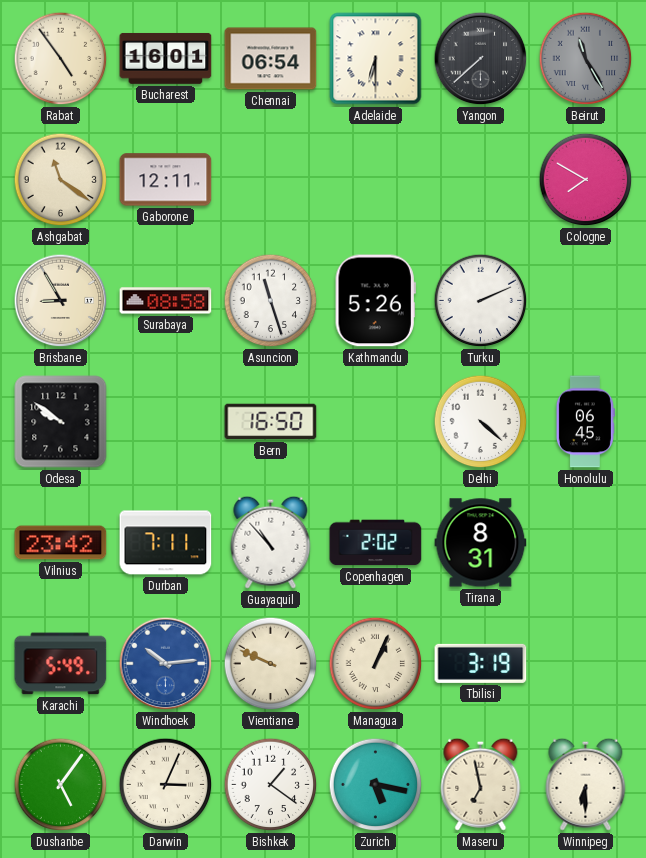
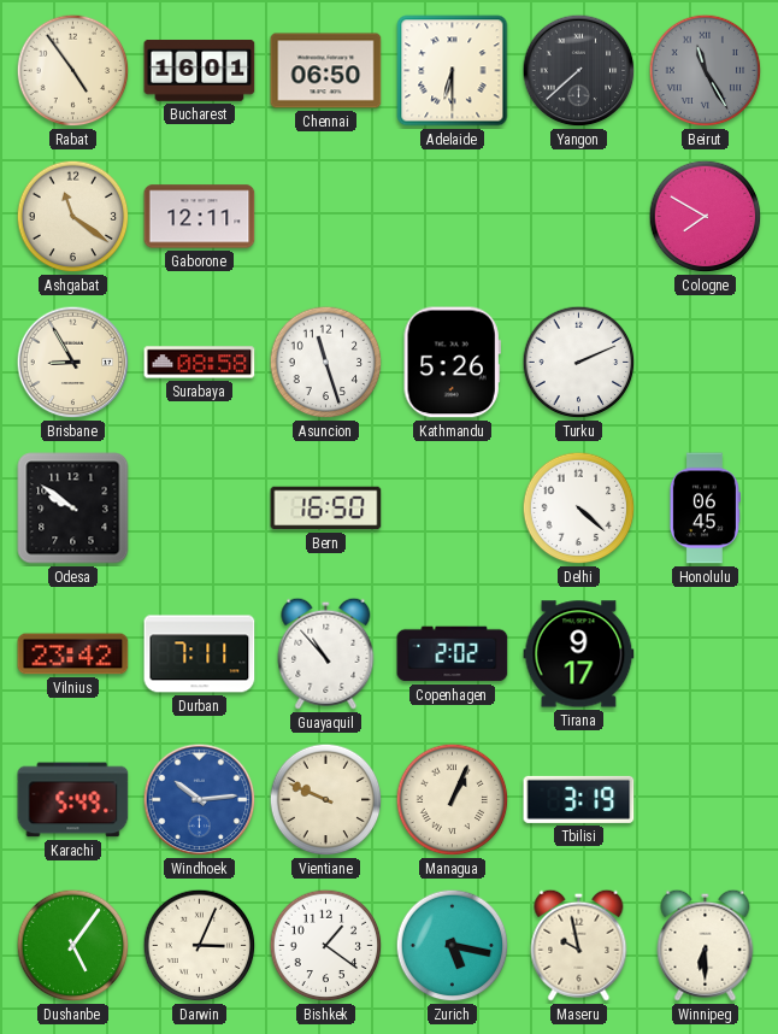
Chennai: 06:54 -> 06:50
Tirana: 8:31 -> 9:17
Maseru: 6:58 -> 9:58
